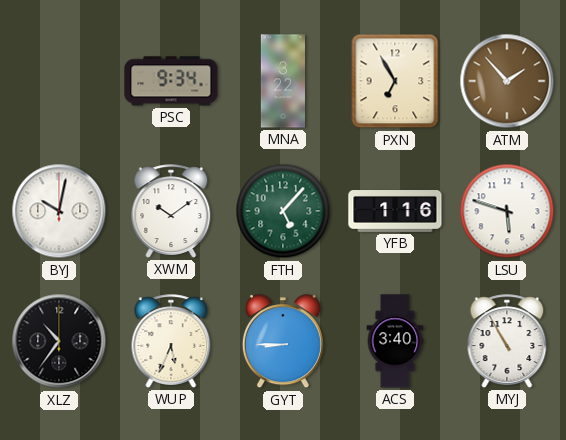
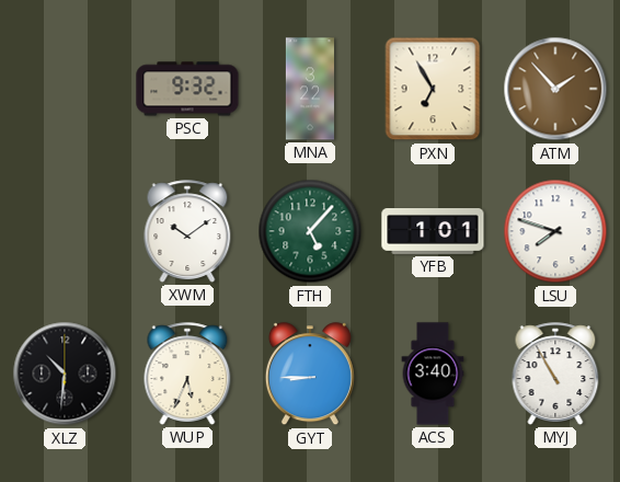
PSC: 9:34 -> 9:32
BYJ: 10:02 -> none
YFB: 1:16 -> 1:01
LSU: 5:48 -> 7:48
XLZ: 10:36 -> 10:31
